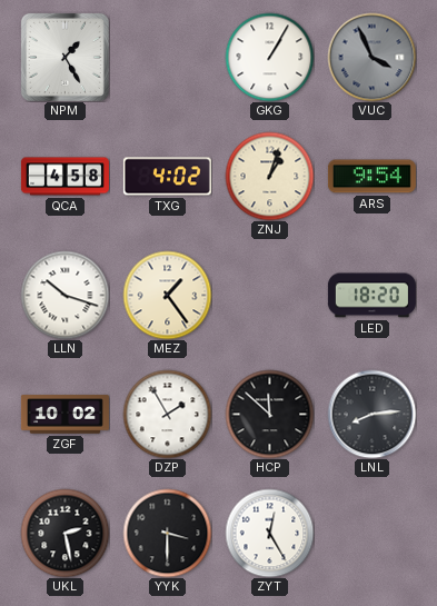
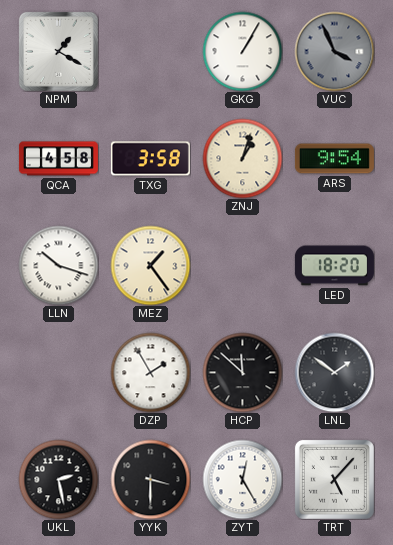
NPM: 1:25 -> 1:20
TXG: 4:02 -> 3:58
ZGF: 10:02 -> none
LNL: 8:14 -> 1:51
TRT: none -> 5:07
